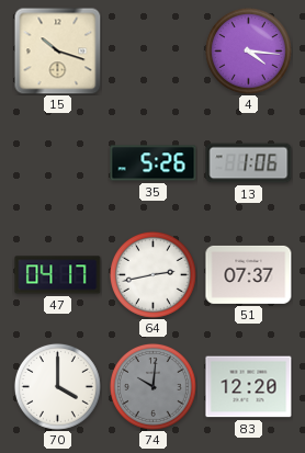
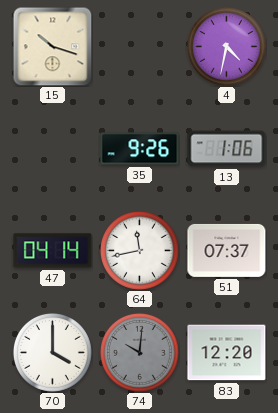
4: 4:16 -> 4:32
35: 5:26 -> 9:26
47: 04:17 -> 04:14
64: 2:43 -> 11:43
